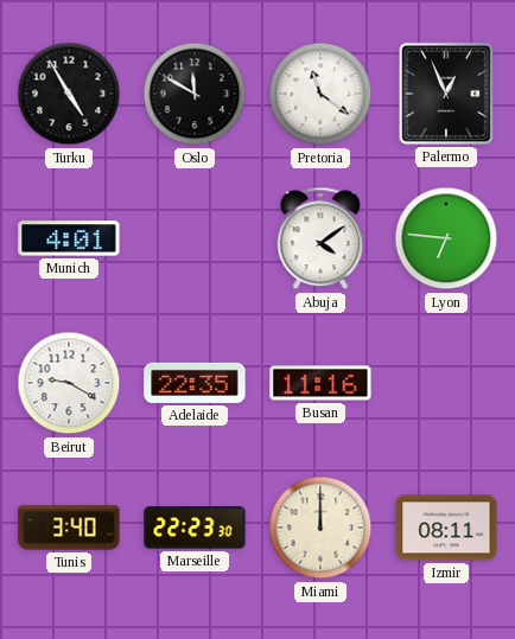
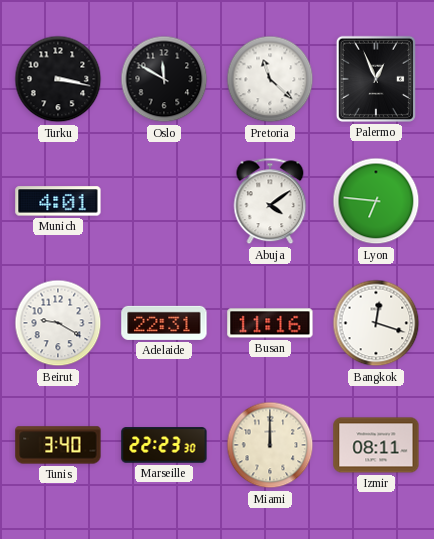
Turku: 4:55 -> 3:17
Pretoria: 11:21 -> 11:22
Adelaide: 22:35 -> 22:31
Bangkok: none -> 12:18
